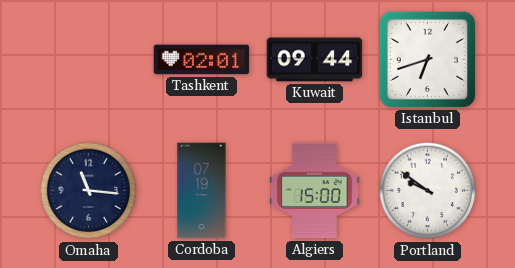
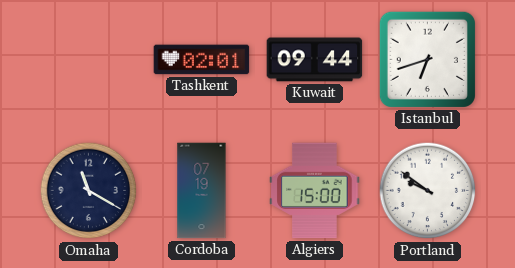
Omaha: 11:16 -> 11:20
